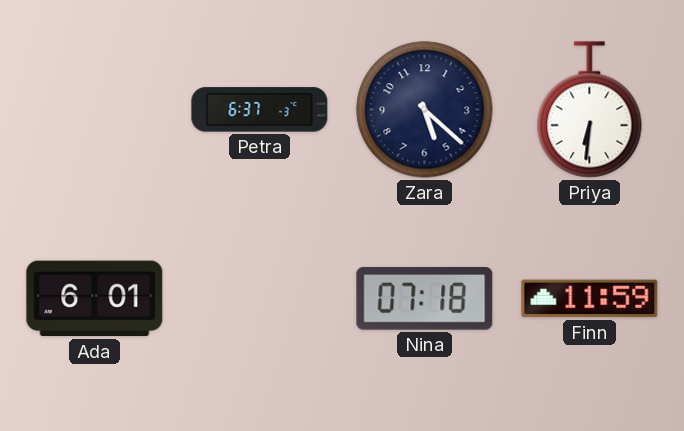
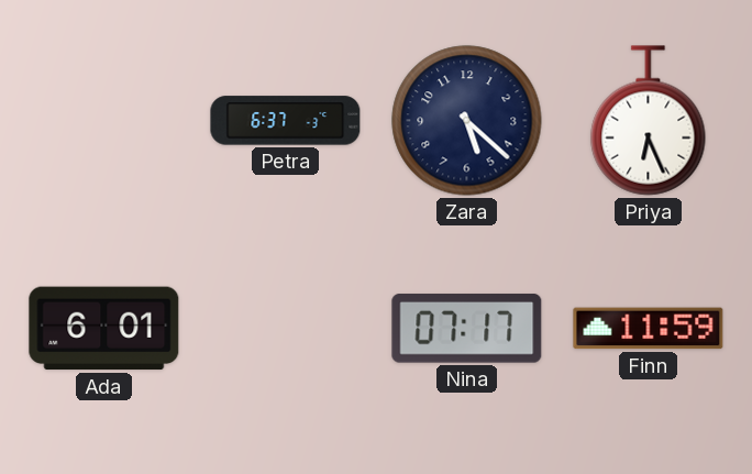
Priya: 6:31 -> 6:26
Nina: 07:18 -> 07:17
